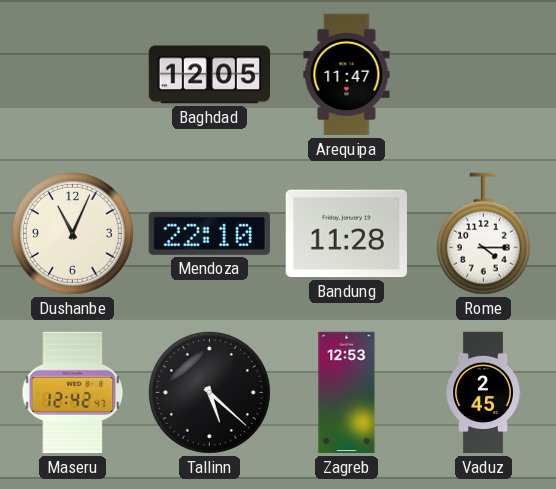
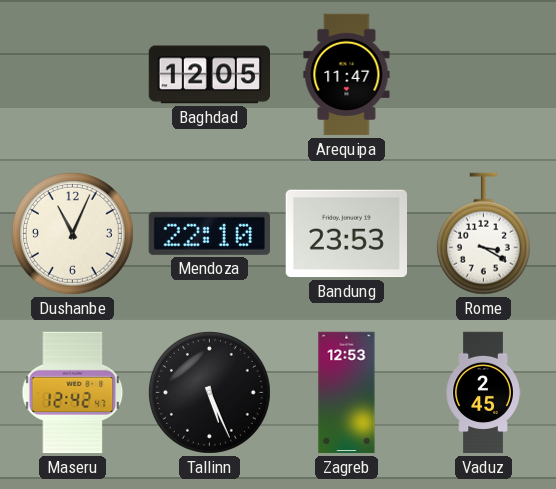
Bandung: 11:28 -> 23:53
Rome: 4:15 -> 3:20
Tallinn: 5:22 -> 5:26
